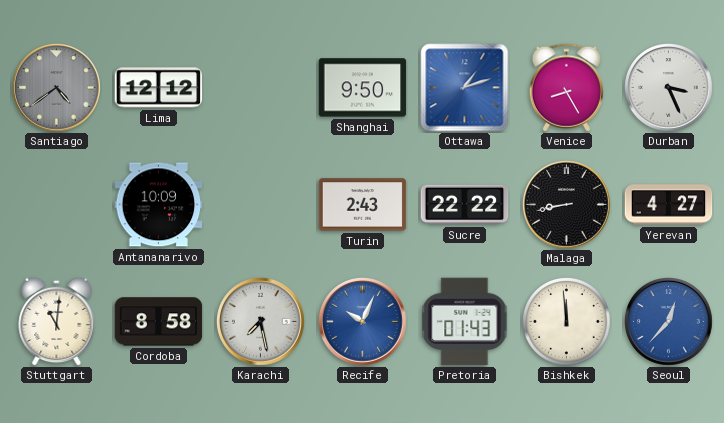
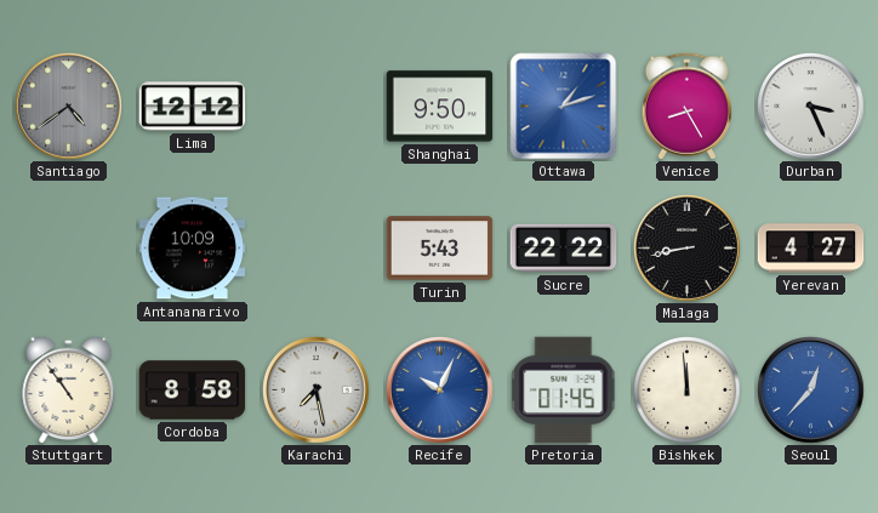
Turin: 2:43 -> 5:43
Stuttgart: 11:01 -> 10:54
Pretoria: 01:43 -> 01:45
